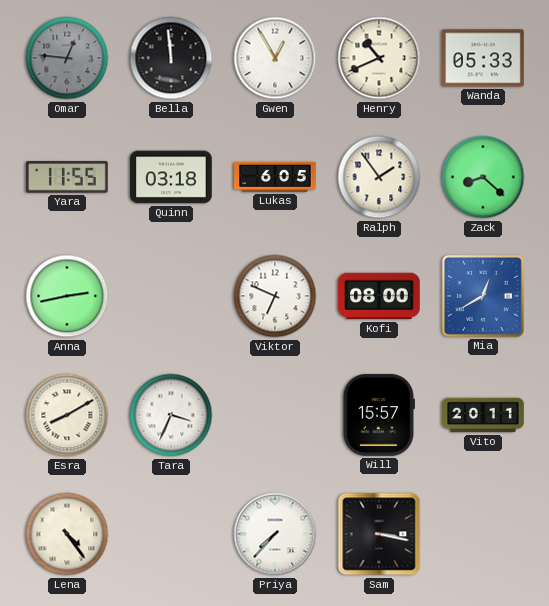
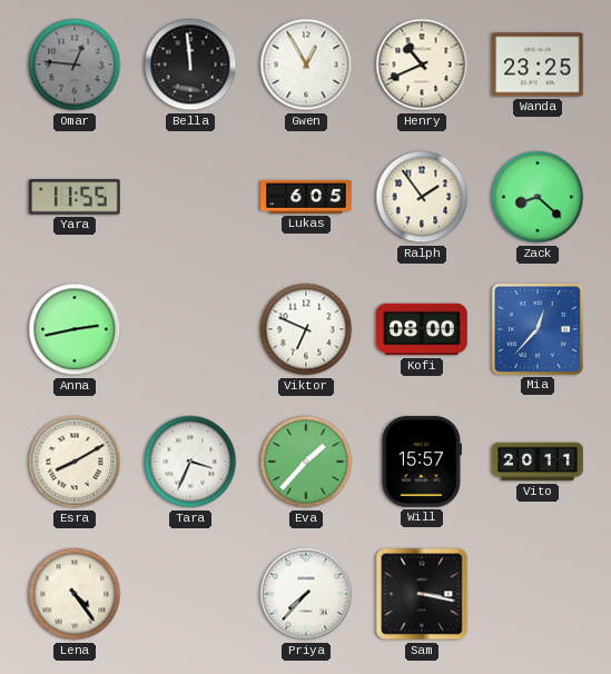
Wanda: 05:33 -> 23:25
Quinn: 03:18 -> none
Mia: 12:40 -> 12:37
Eva: none -> 1:37
